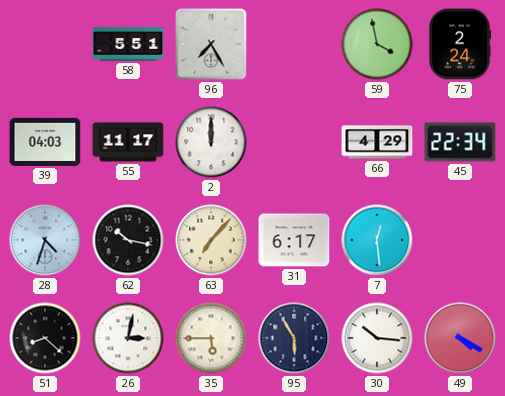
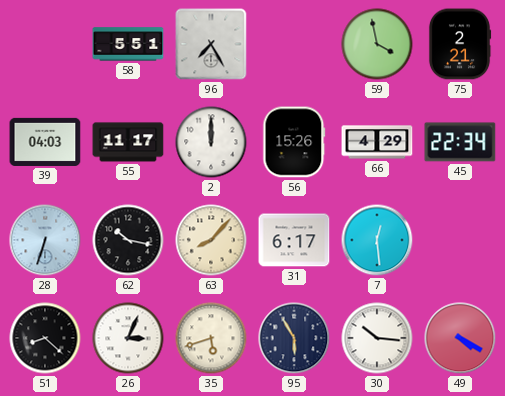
75: 2:24 -> 2:21
56: none -> 15:26
28: 4:33 -> 6:33
63: 7:07 -> 8:07
26: 3:02 -> 3:04
35: 5:45 -> 5:42
